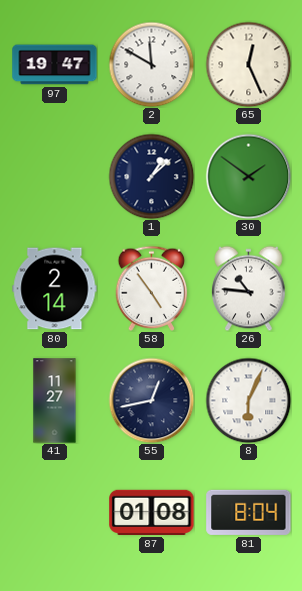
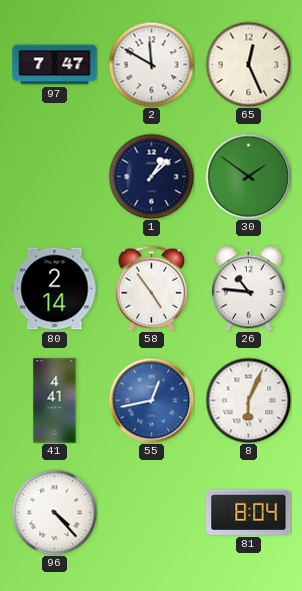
97: 19:47 -> 7:47
41: 11:27 -> 4:41
55 dial: navy -> blue
96: none -> 4:23
87: 01:08 -> none
